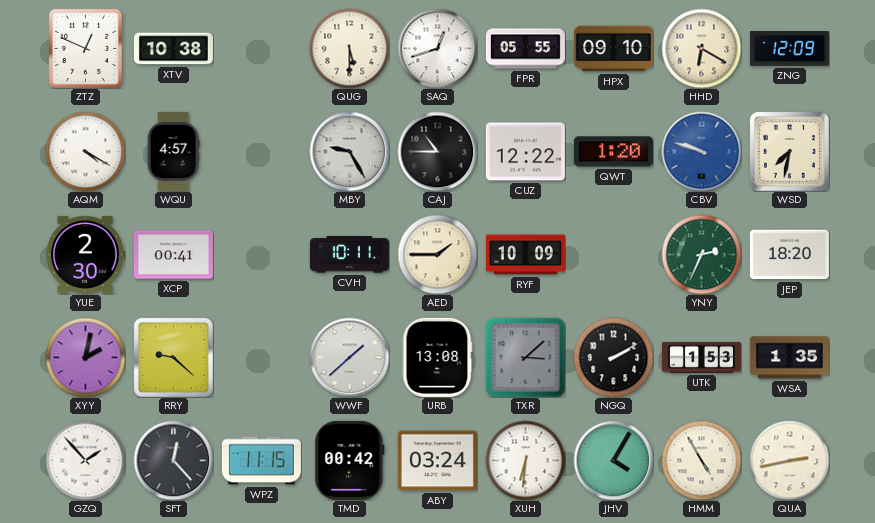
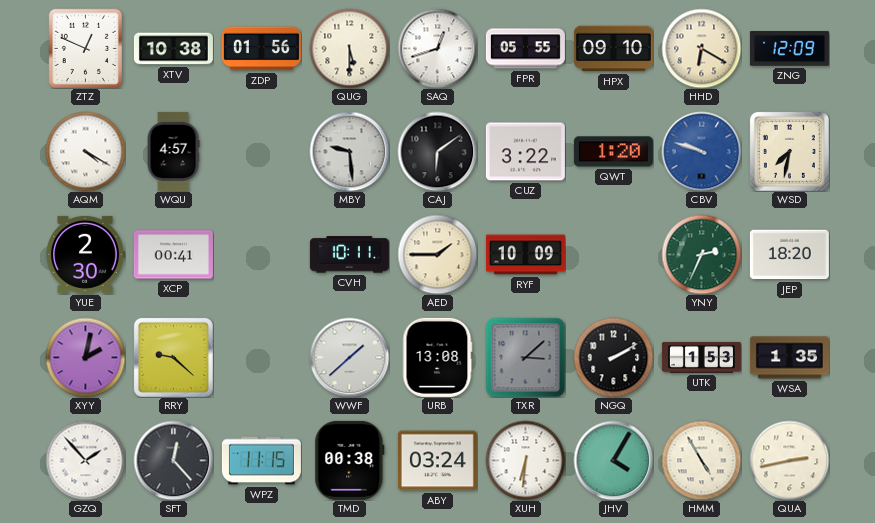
ZDP: none -> 01:56
MBY: 9:25 -> 9:29
CAJ: 10:45 -> 6:09
CUZ: 12:22 -> 3:22
TMD: 00:42 -> 00:38
